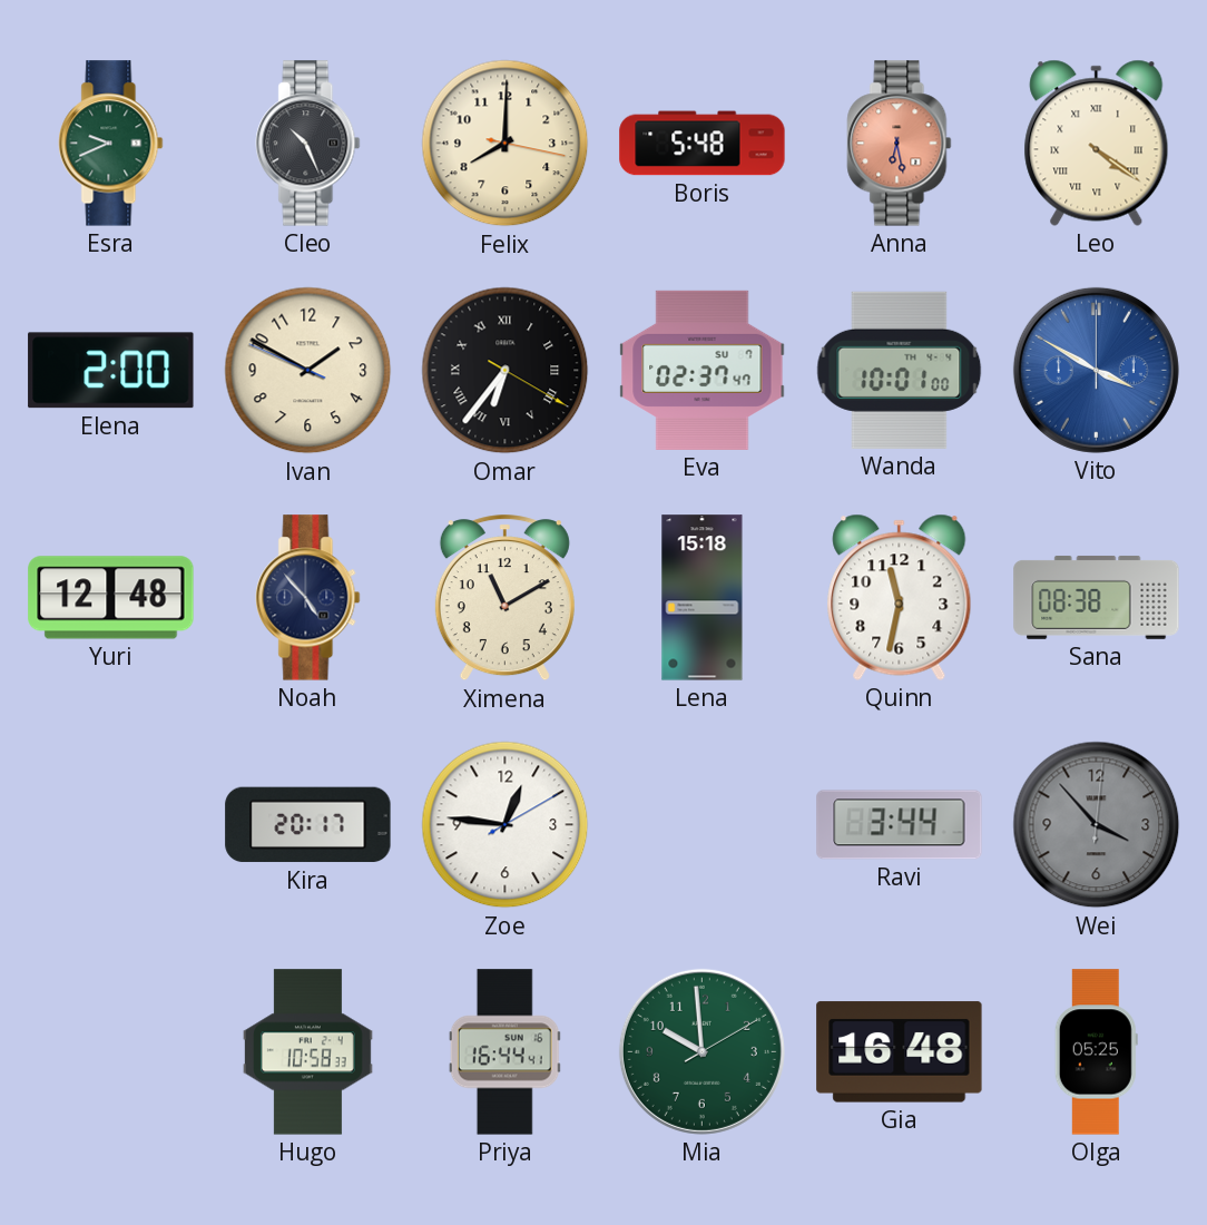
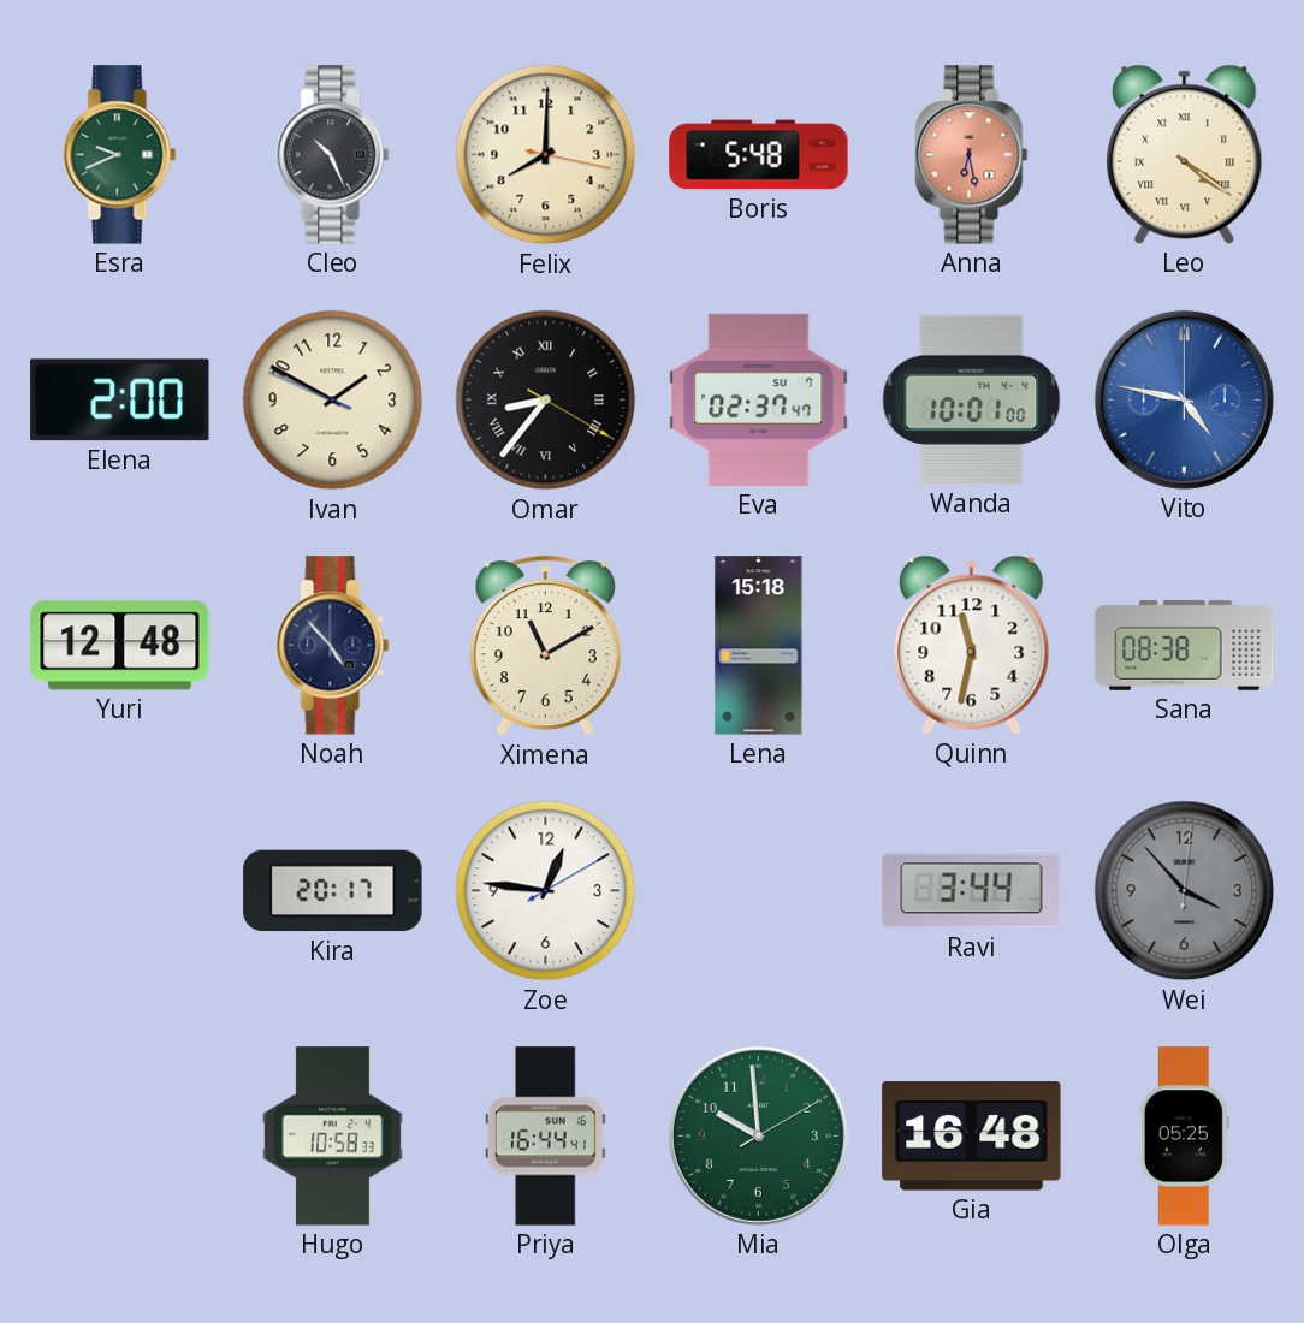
Omar: 6:36 -> 8:36
Vito: 3:50 -> 4:47
